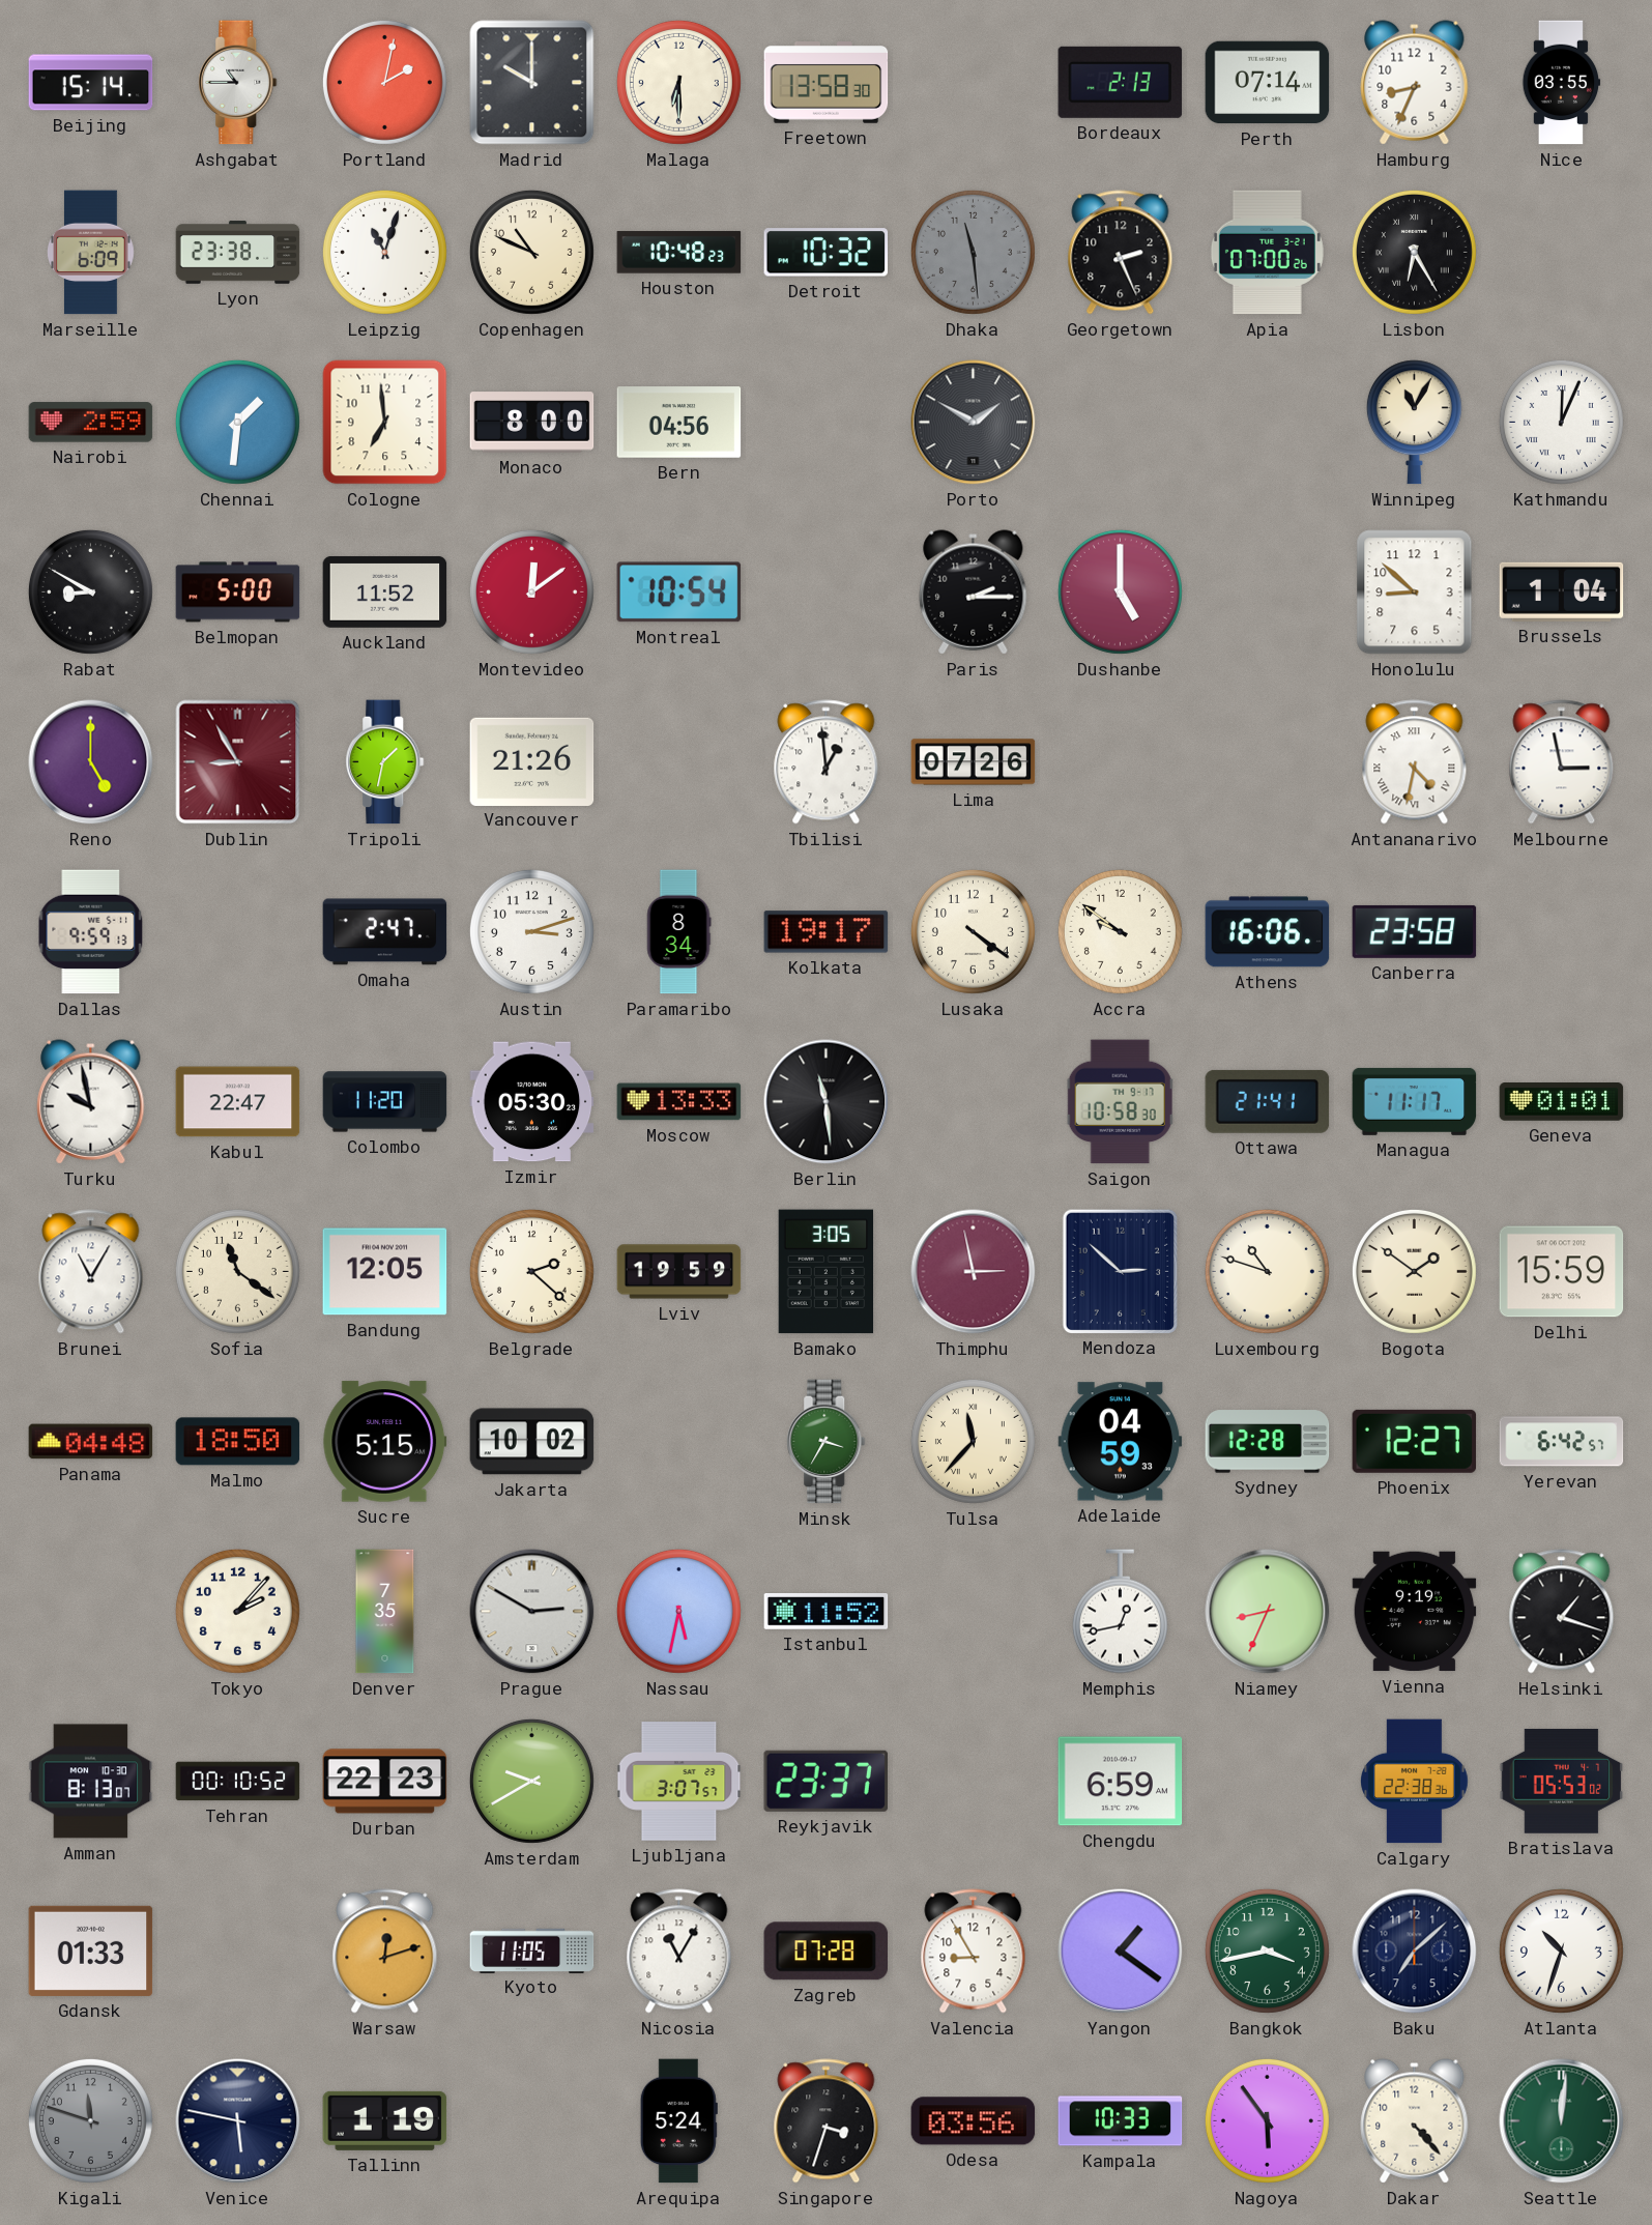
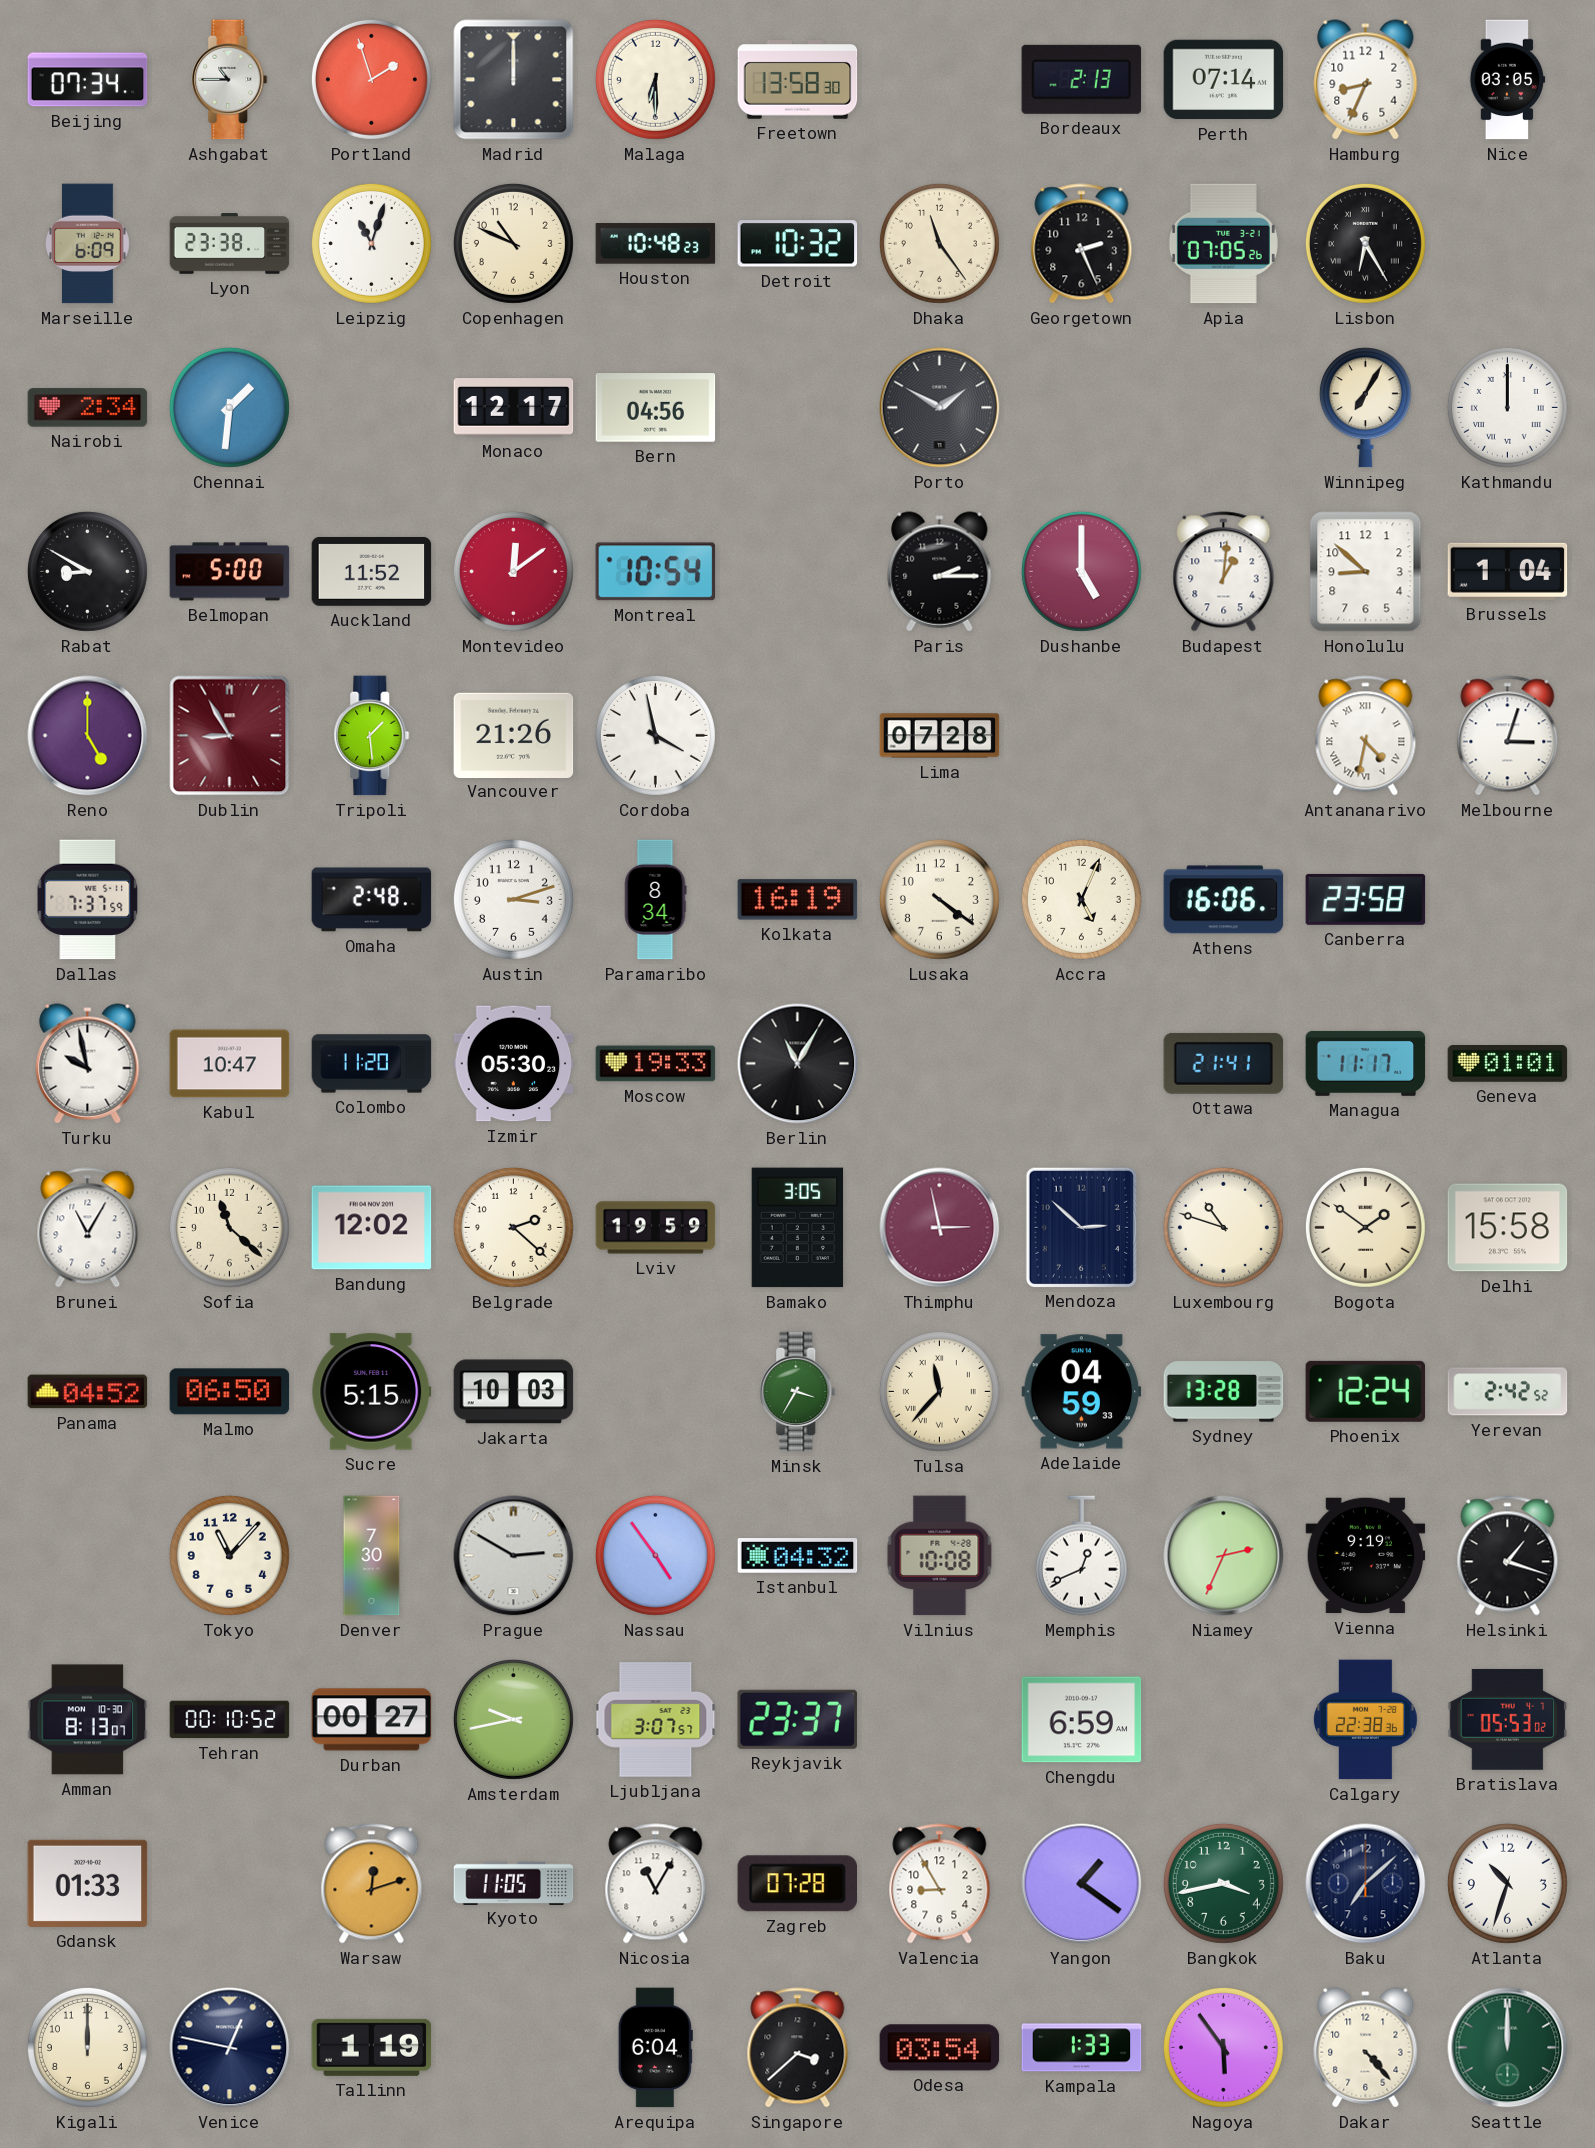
Beijing: 15:14 -> 07:34
Portland: 2:02 -> 1:57
Madrid: 10:00 -> 12:00
Nice: 03:55 -> 03:05
Dhaka: 11:29 -> 11:24
Dhaka dial: grey -> cream
Apia: 07:00 -> 07:05
Nairobi: 2:59 -> 2:34
Cologne: 6:59 -> none
Monaco: 8:00 -> 12:17
Winnipeg: 11:05 -> 7:05
Kathmandu: 12:04 -> 12:00
Budapest: none -> 1:01
Tripoli: 1:32 -> 1:29
Cordoba: none -> 3:58
Tbilisi: 12:59 -> none
Lima: 07:26 -> 07:28
Melbourne: 2:58 -> 3:03
Dallas: 9:59 -> 7:37
Omaha: 2:47 -> 2:48
Kolkata: 19:17 -> 16:19
Accra: 9:51 -> 5:04
Kabul: 22:47 -> 10:47
Moscow: 13:33 -> 19:33
Berlin: 11:29 -> 11:05
Saigon: 10:58 -> none
Sofia: 11:21 -> 11:22
Bandung: 12:05 -> 12:02
Delhi: 15:59 -> 15:58
Panama: 04:48 -> 04:52
Malmo: 18:50 -> 06:50
Jakarta: 10:02 -> 10:03
Sydney: 12:28 -> 13:28
Phoenix: 12:27 -> 12:24
Yerevan: 6:42 -> 2:42
Tokyo: 2:07 -> 11:07
Denver: 7:35 -> 7:30
Nassau: 5:32 -> 4:54
Istanbul: 11:52 -> 04:32
Vilnius: none -> 10:08
Memphis: 12:43 -> 12:41
Niamey: 8:34 -> 2:34
Durban: 22:23 -> 00:27
Amsterdam: 9:40 -> 9:43
Kigali: 11:48 -> 12:00
Kigali dial: grey -> cream
Venice: 5:47 -> 12:47
Arequipa: 5:24 -> 6:04
Singapore: 3:33 -> 3:38
Odesa: 03:56 -> 03:54
Kampala: 10:33 -> 1:33
Seattle: 12:01 -> 12:00
